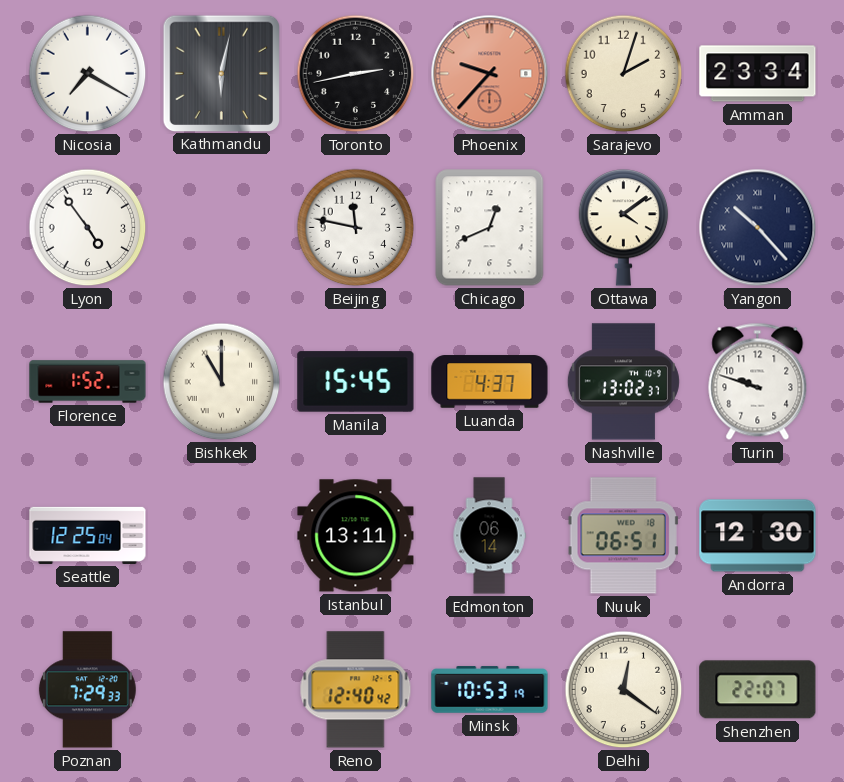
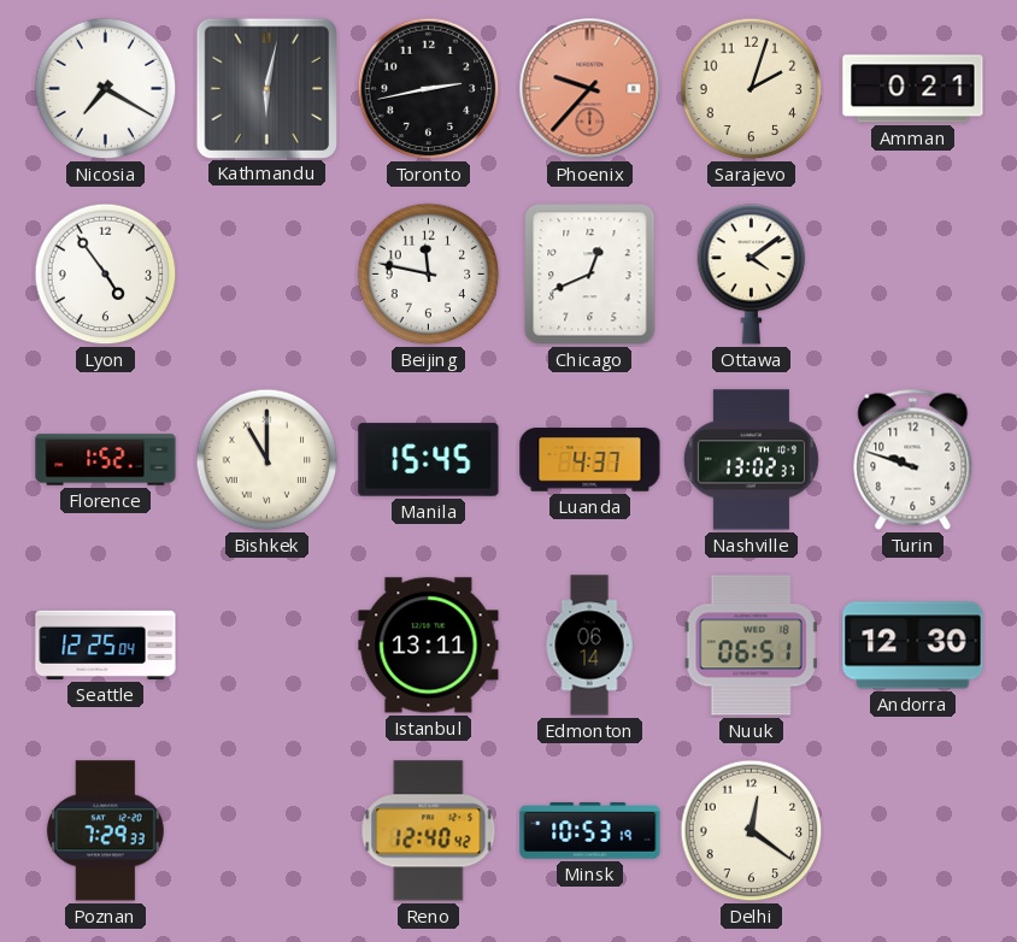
Amman: 23:34 -> 0:21
Yangon: 10:23 -> none
Shenzhen: 22:07 -> none
